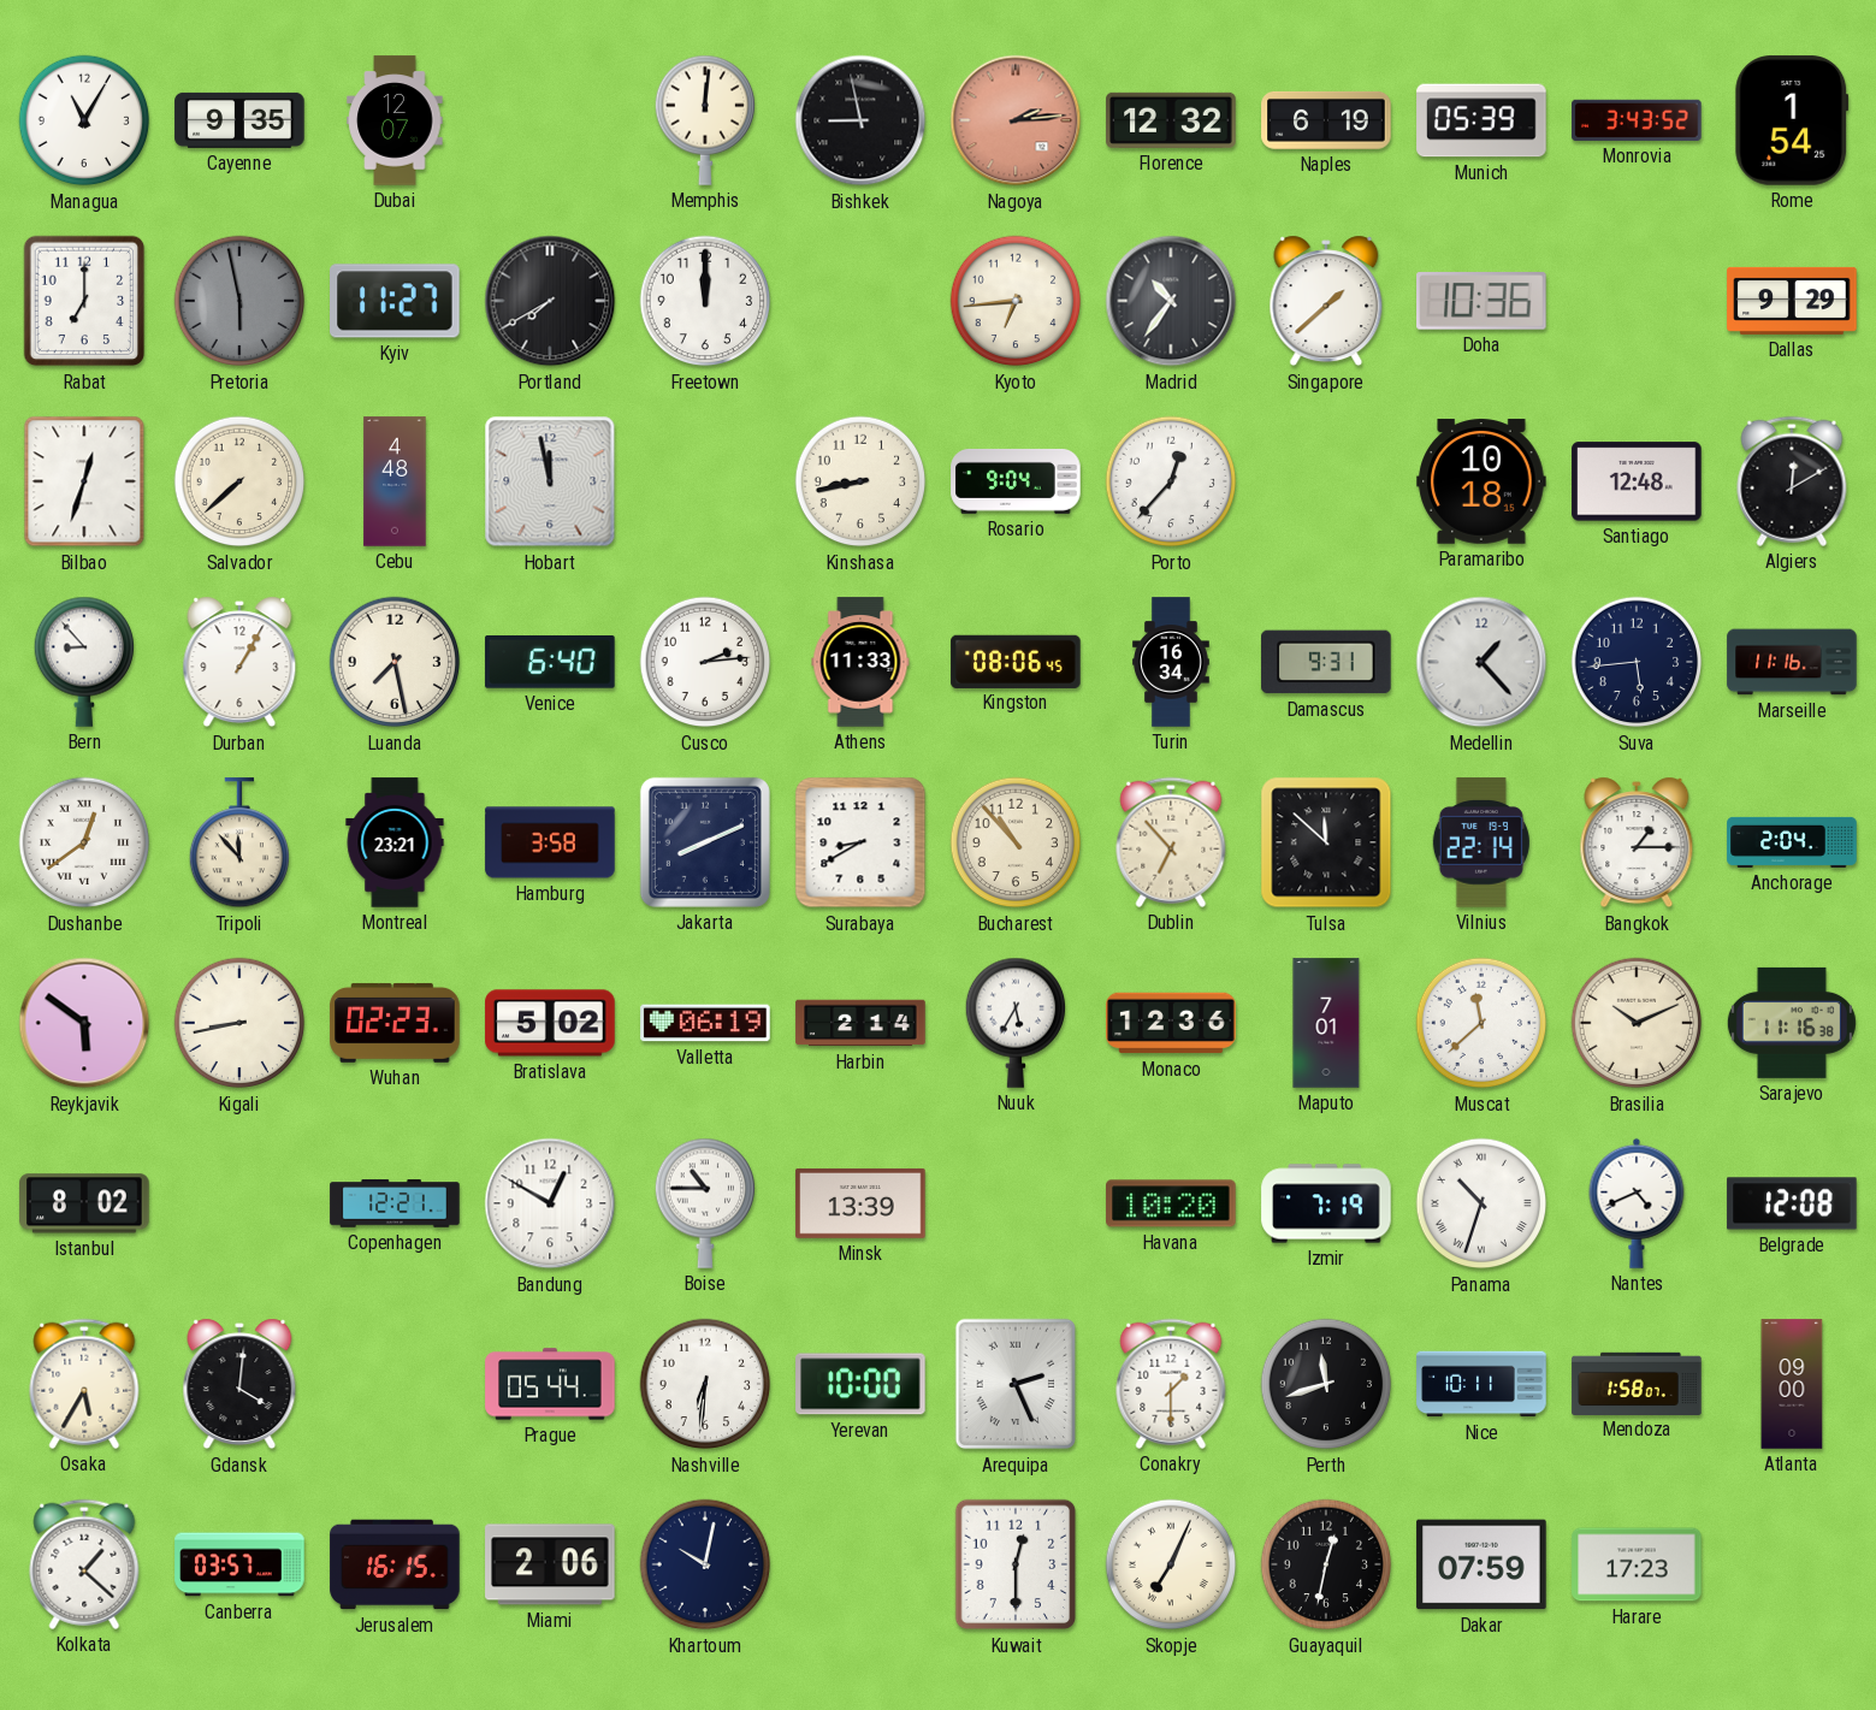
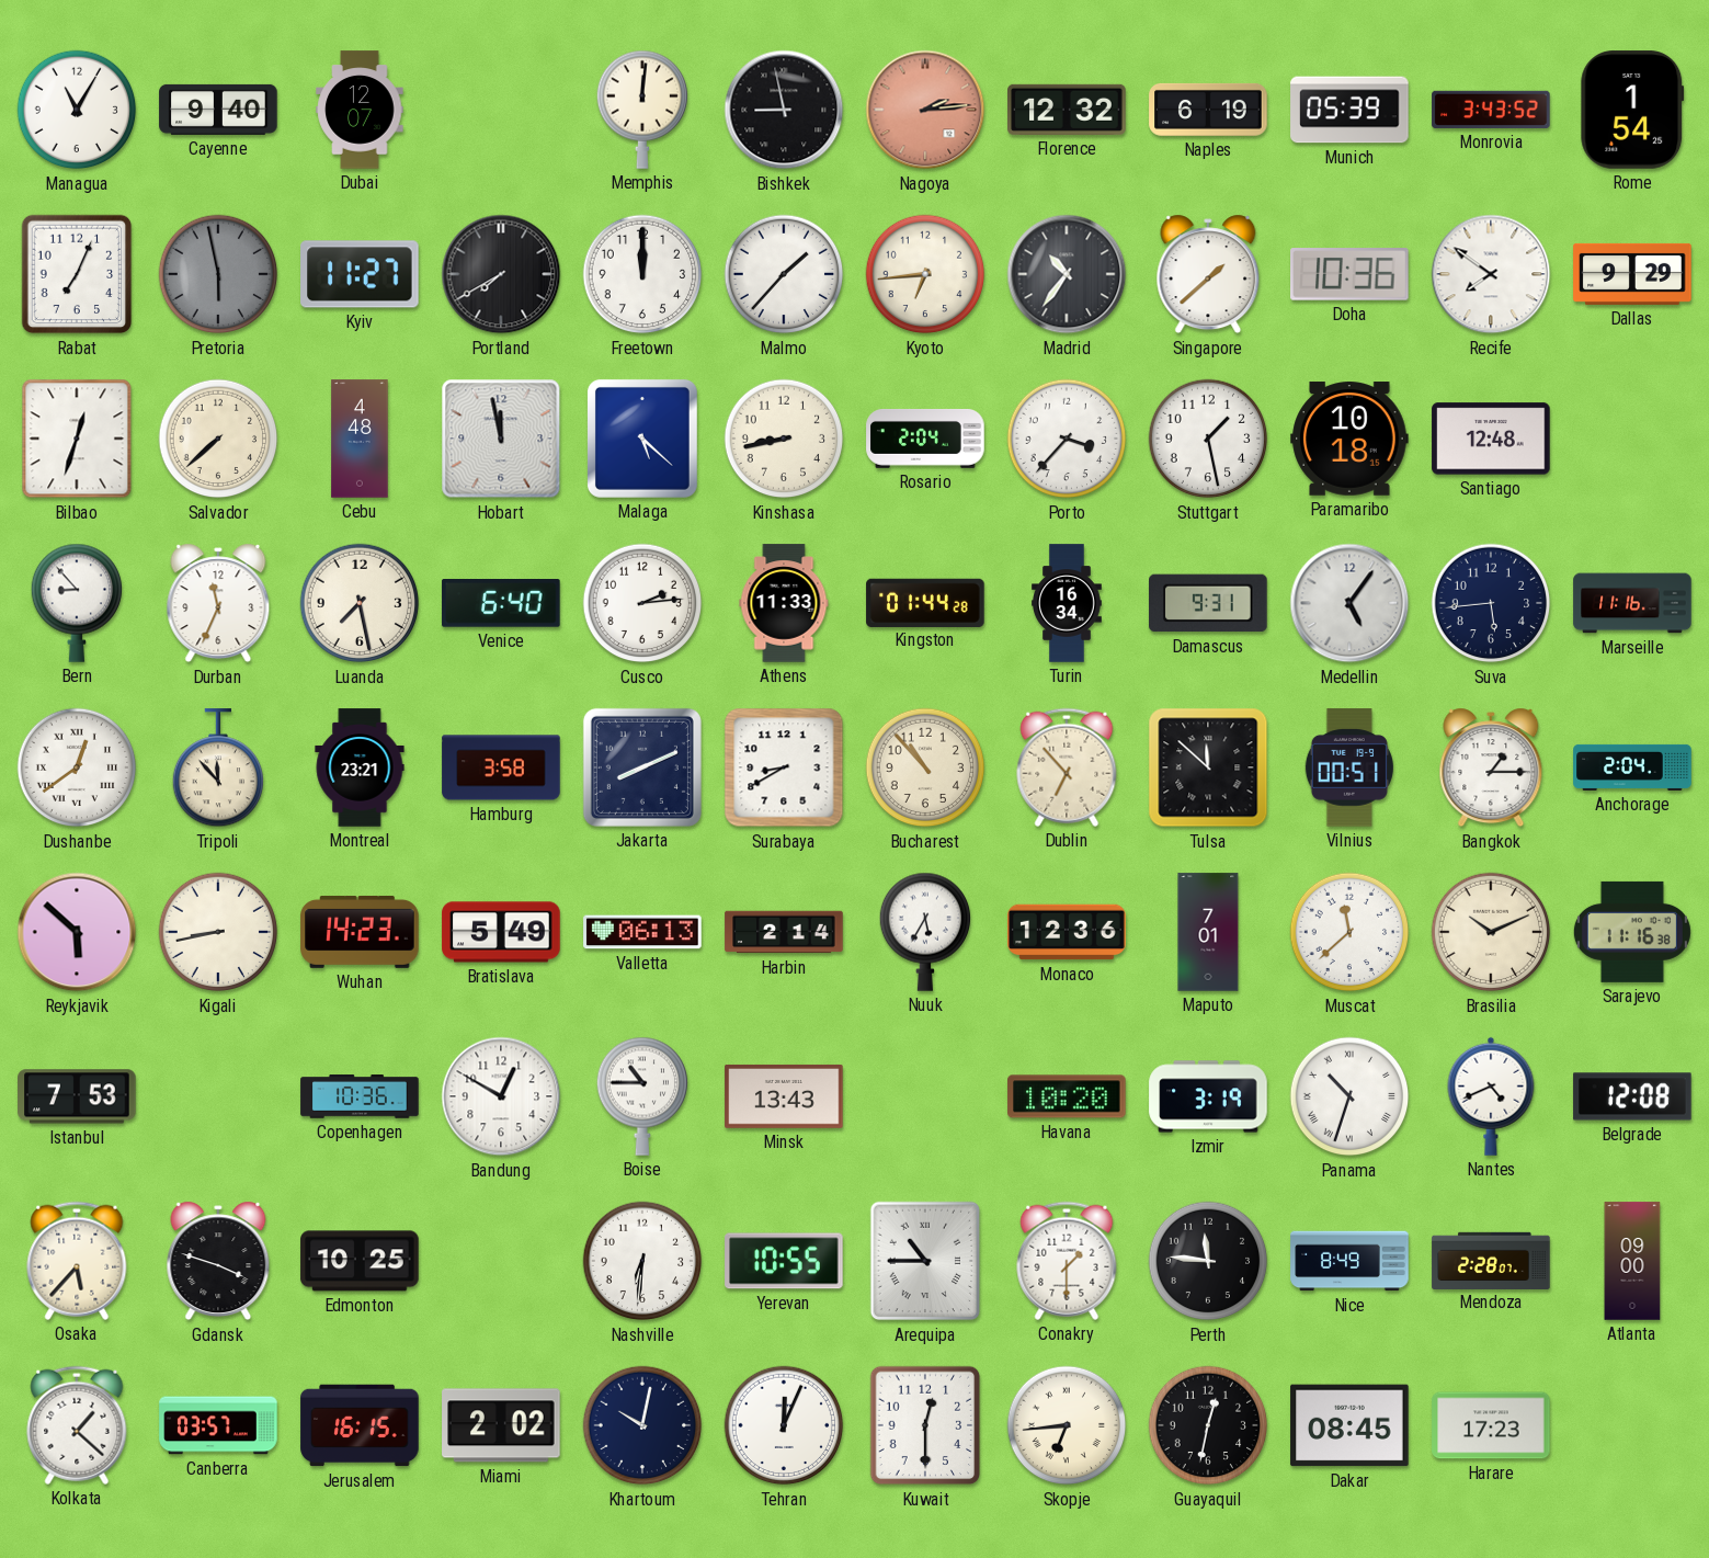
Cayenne: 9:35 -> 9:40
Rabat: 7:00 -> 7:04
Malmo: none -> 1:37
Recife: none -> 7:51
Malaga: none -> 5:22
Rosario: 9:04 -> 2:04
Porto: 12:37 -> 3:37
Stuttgart: none -> 1:28
Algiers: 12:10 -> none
Durban: 1:05 -> 11:34
Kingston: 08:06 -> 01:44
Medellin: 1:23 -> 5:06
Vilnius: 22:14 -> 00:51
Reykjavik: 5:51 -> 5:52
Wuhan: 02:23 -> 14:23
Bratislava: 5:02 -> 5:49
Valletta: 06:19 -> 06:13
Istanbul: 8:02 -> 7:53
Copenhagen: 12:21 -> 10:36
Minsk: 13:39 -> 13:43
Izmir: 7:19 -> 3:19
Osaka: 5:35 -> 5:37
Gdansk: 4:01 -> 3:48
Edmonton: none -> 10:25
Prague: 05:44 -> none
Yerevan: 10:00 -> 10:55
Arequipa: 2:26 -> 10:45
Perth: 11:42 -> 11:46
Nice: 10:11 -> 8:49
Mendoza: 1:58 -> 2:28
Miami: 2:06 -> 2:02
Tehran: none -> 12:04
Skopje: 7:04 -> 6:44
Dakar: 07:59 -> 08:45
